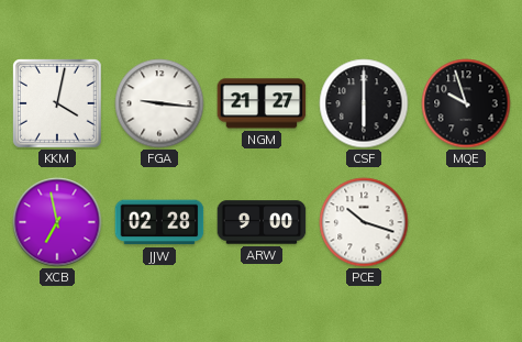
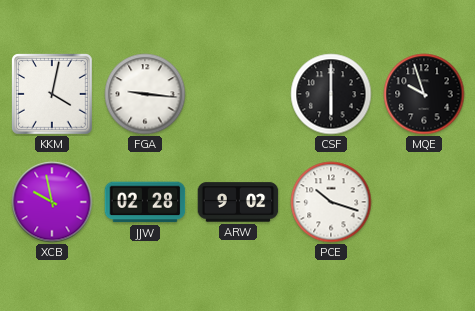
NGM: 21:27 -> none
XCB: 6:58 -> 9:58
ARW: 9:00 -> 9:02
